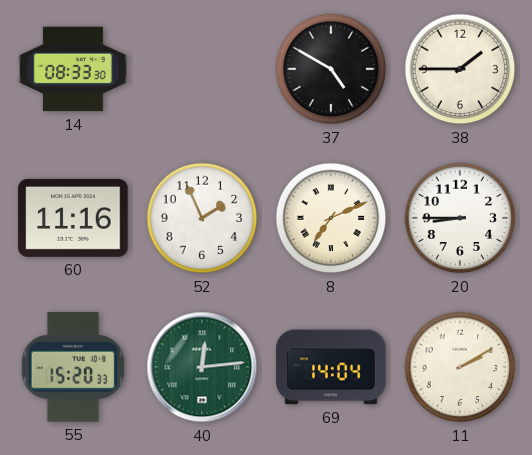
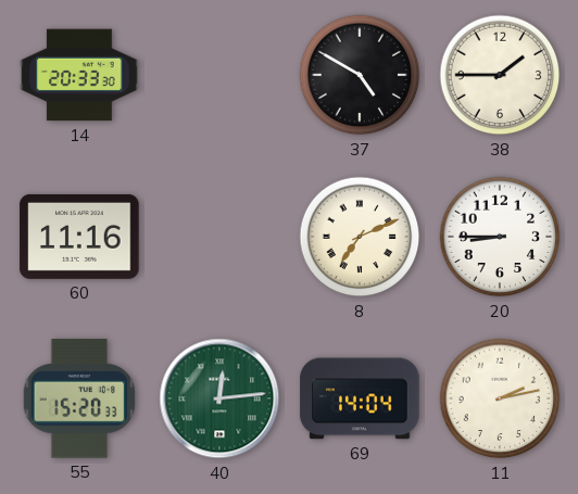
14: 08:33 -> 20:33
52: 1:56 -> none
11: 2:10 -> 2:13
